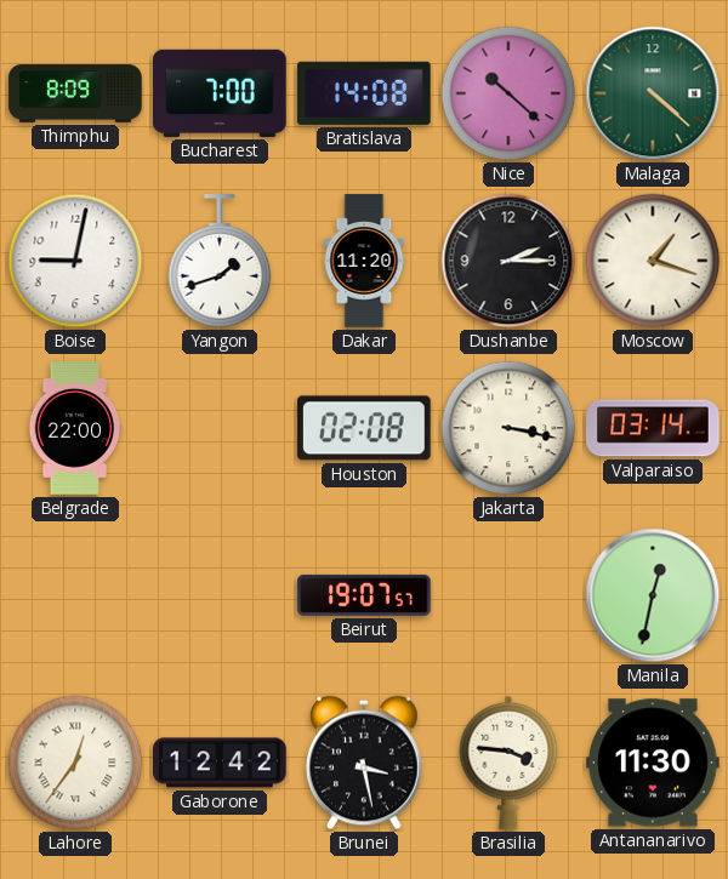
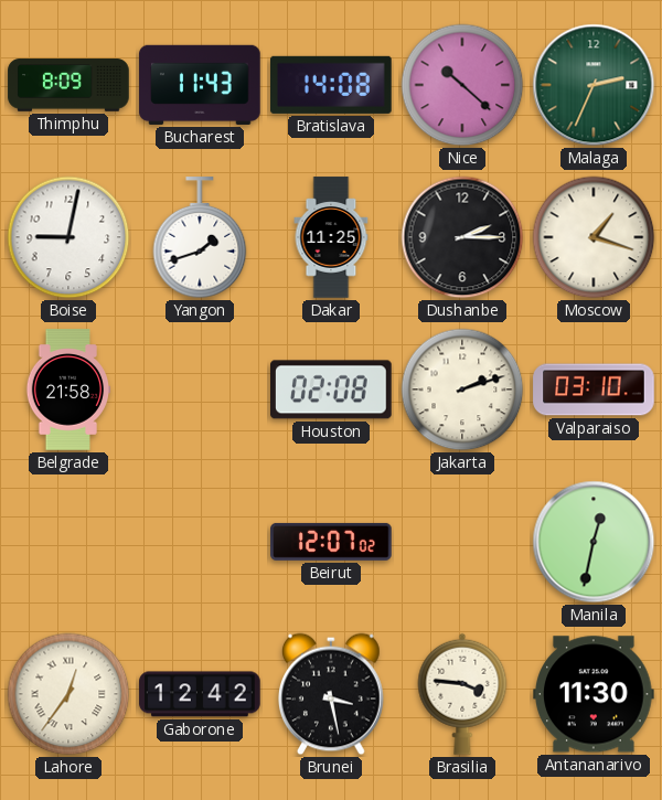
Bucharest: 7:00 -> 11:43
Malaga: 4:22 -> 2:34
Dakar: 11:20 -> 11:25
Belgrade: 22:00 -> 21:58
Jakarta: 3:17 -> 2:12
Valparaiso: 03:14 -> 03:10
Beirut: 19:07 -> 12:07
